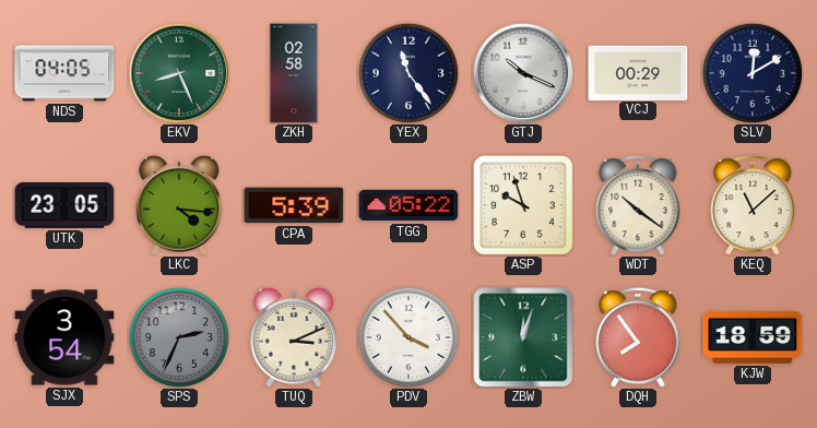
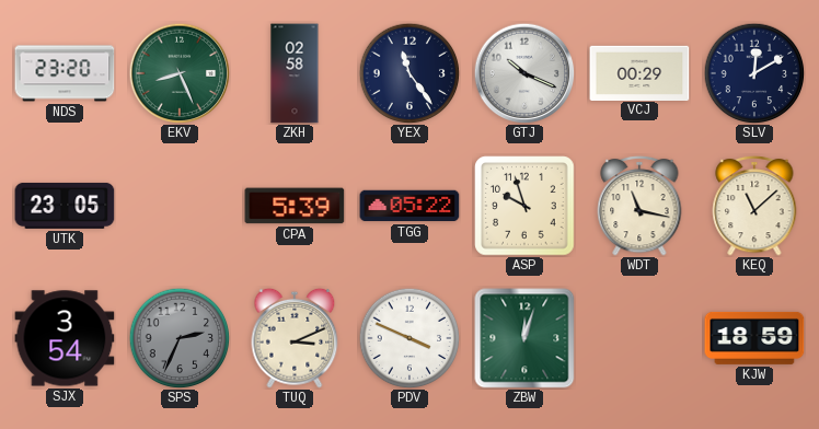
NDS: 04:05 -> 23:20
LKC: 4:16 -> none
WDT: 10:21 -> 11:17
PDV: 3:53 -> 3:49
DQH: 7:54 -> none
